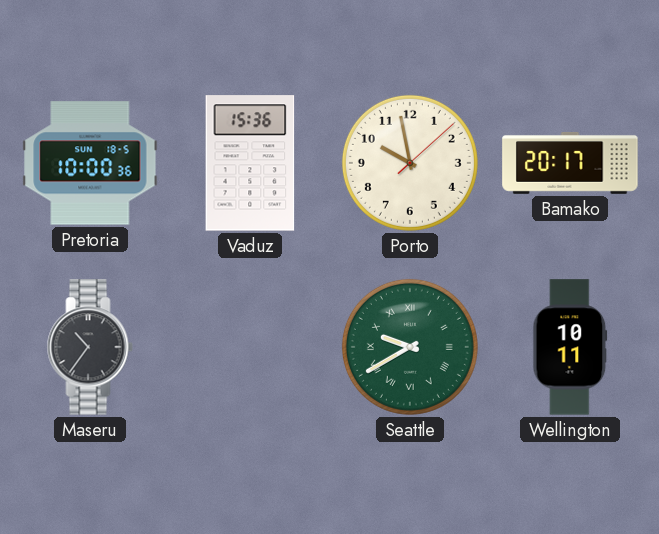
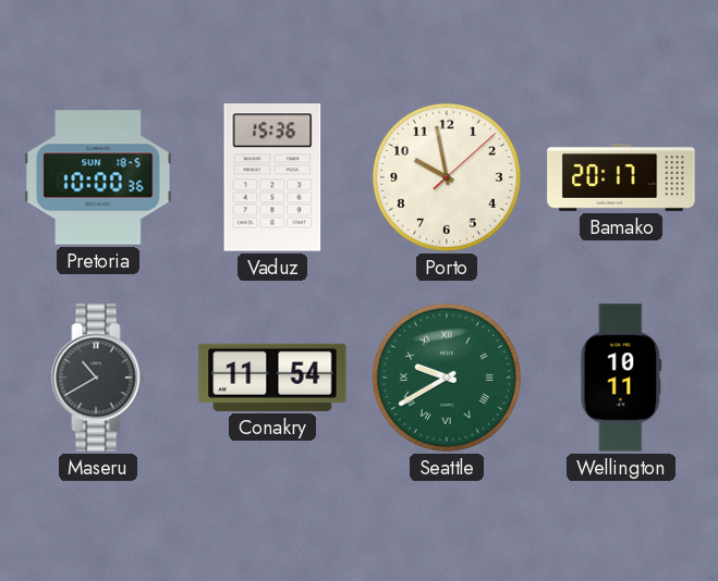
Maseru: 10:36 -> 10:40
Conakry: none -> 11:54
